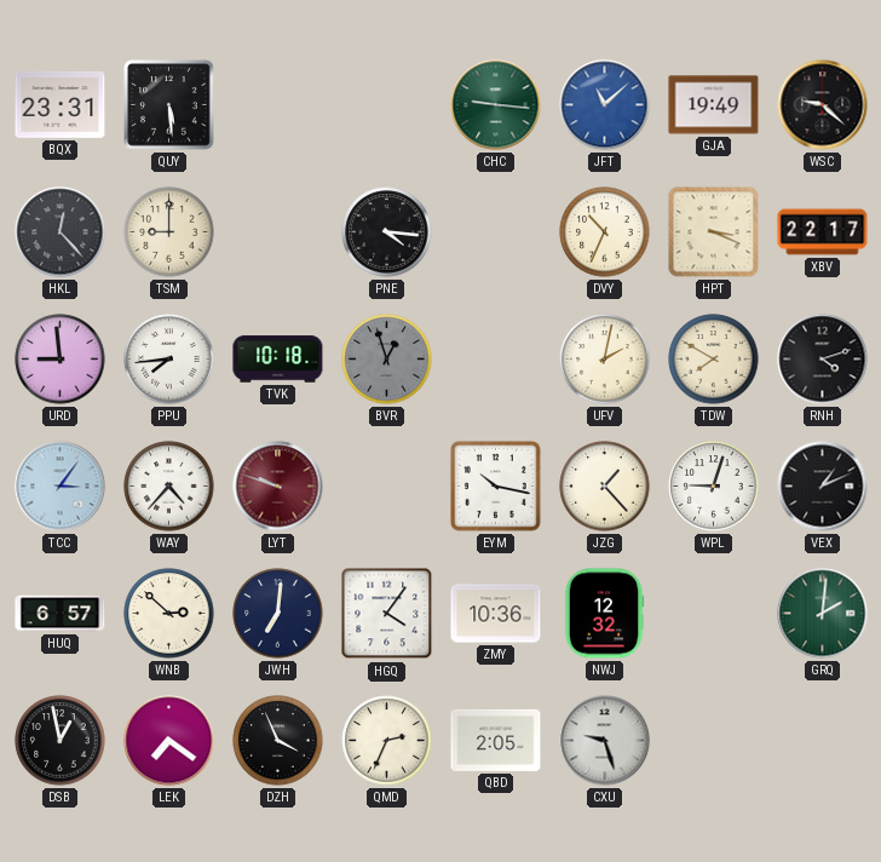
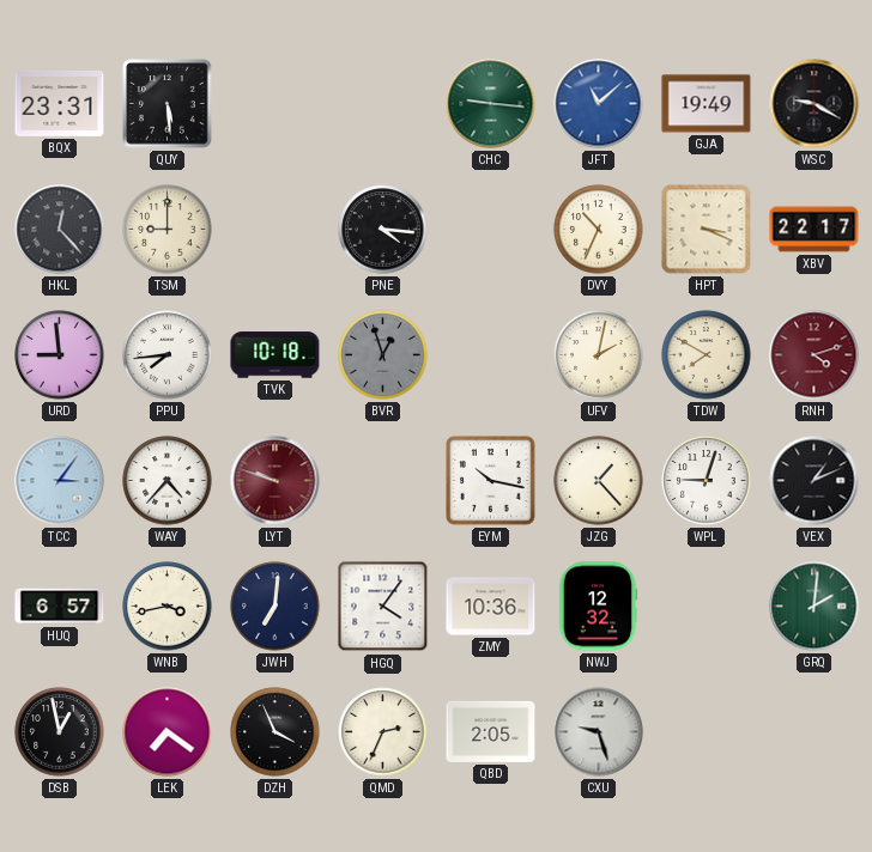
WSC: 9:22 -> 9:20
RNH dial: black -> burgundy
WNB: 2:52 -> 3:43
